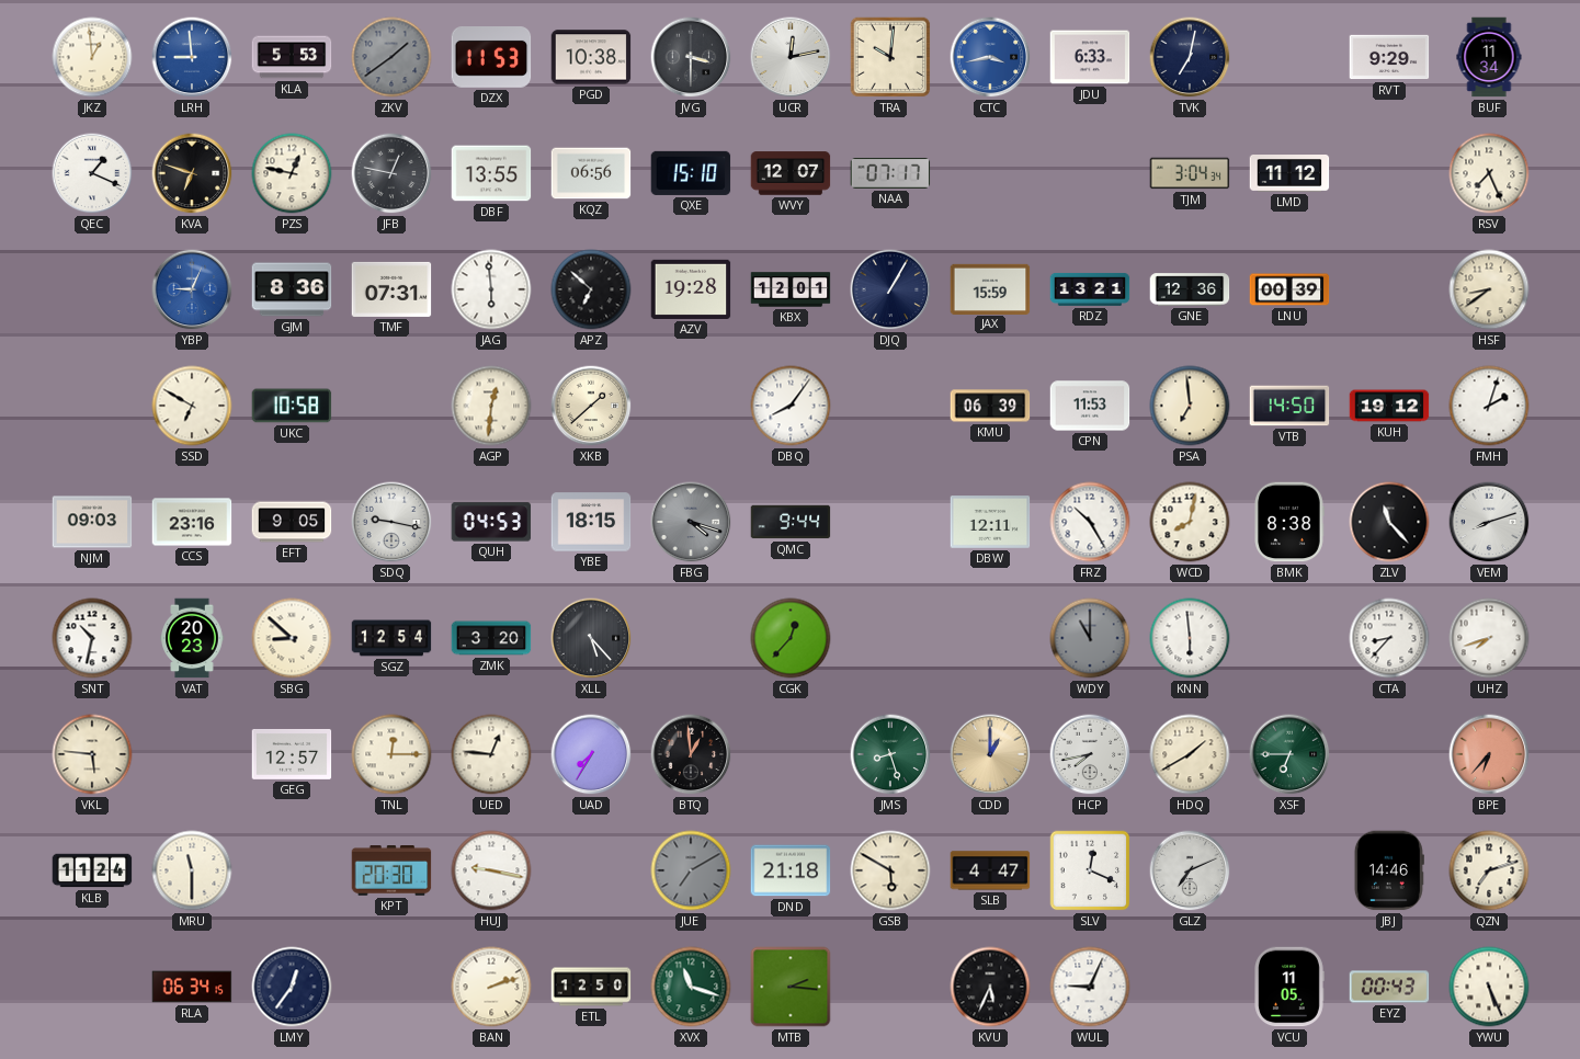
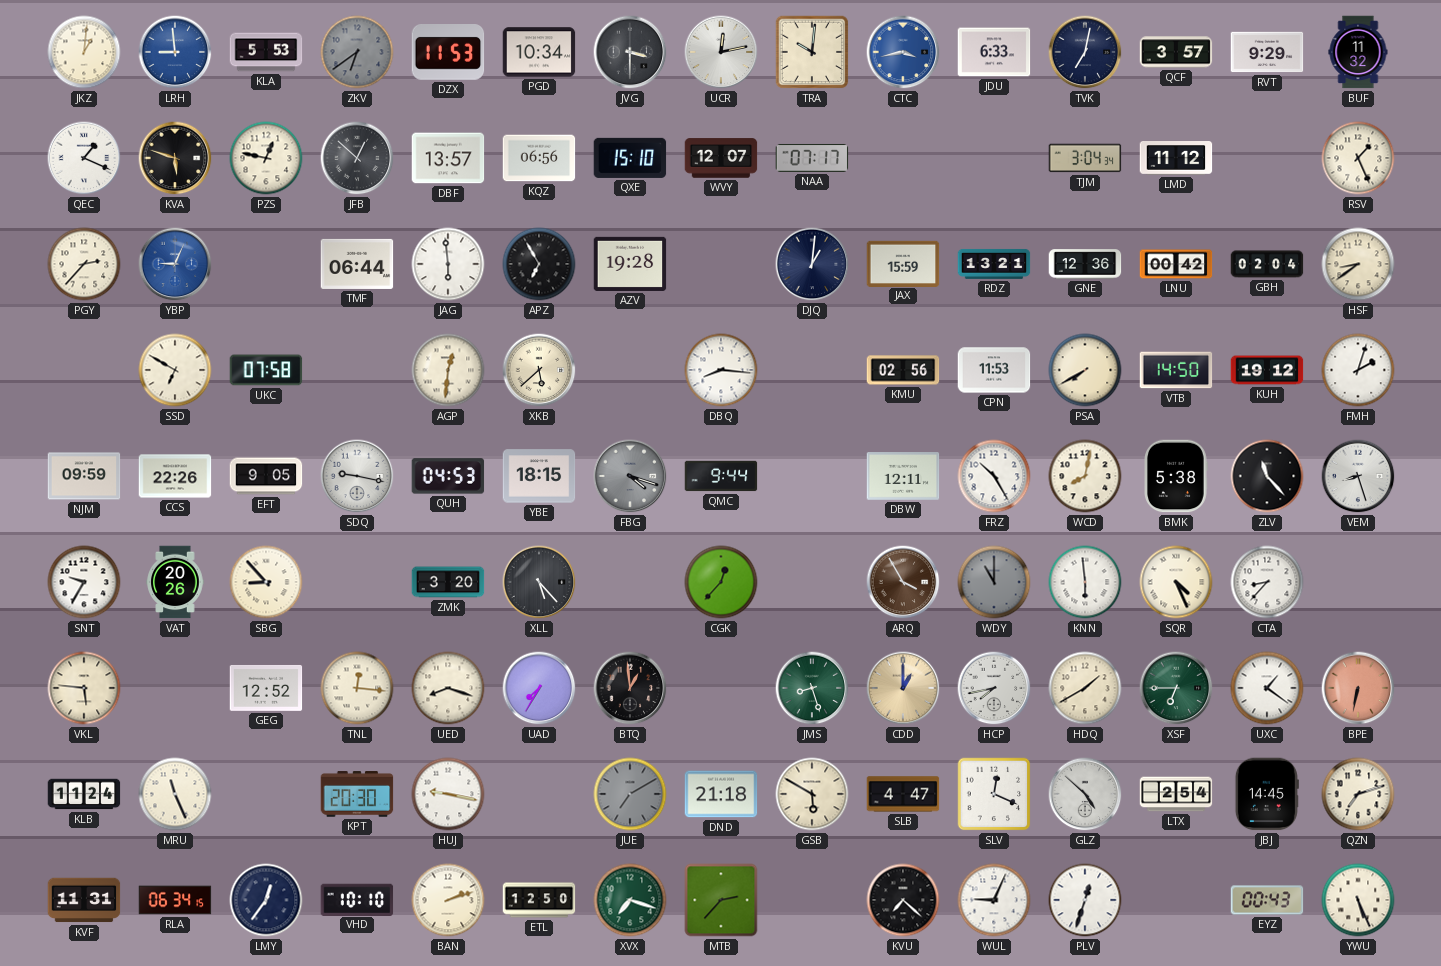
JKZ: 12:59 -> 1:01
ZKV: 1:39 -> 6:39
PGD: 10:38 -> 10:34
QCF: none -> 3:57
BUF: 11:34 -> 11:32
KVA: 6:48 -> 5:48
JFB: 12:47 -> 12:52
DBF: 13:55 -> 13:57
RSV: 7:26 -> 1:26
PGY: none -> 2:37
GJM: 8:36 -> none
TMF: 07:31 -> 06:44
APZ: 6:52 -> 6:55
KBX: 12:01 -> none
DJQ: 1:05 -> 1:01
LNU: 00:39 -> 00:42
GBH: none -> 02:04
UKC: 10:58 -> 07:58
XKB: 1:38 -> 5:38
DBQ: 8:06 -> 8:16
KMU: 06:39 -> 02:56
PSA: 6:59 -> 7:40
NJM: 09:03 -> 09:59
CCS: 23:16 -> 22:26
BMK: 8:38 -> 5:38
VEM: 8:12 -> 8:27
SNT: 10:32 -> 9:35
VAT: 20:23 -> 20:26
SBG: 8:52 -> 8:53
SGZ: 12:54 -> none
ARQ: none -> 3:55
SQR: none -> 4:26
UHZ: 7:42 -> none
GEG: 12:57 -> 12:52
TNL: 12:15 -> 12:16
UED: 12:46 -> 8:18
UXC: none -> 1:21
BPE: 6:37 -> 6:32
MRU: 11:30 -> 11:26
GLZ: 7:11 -> 4:52
LTX: none -> 2:54
JBJ: 14:46 -> 14:45
KVF: none -> 11:31
VHD: none -> 10:10
XVX: 11:18 -> 7:18
MTB: 2:16 -> 2:37
KVU: 5:34 -> 7:22
PLV: none -> 12:33
VCU: 11:05 -> none
